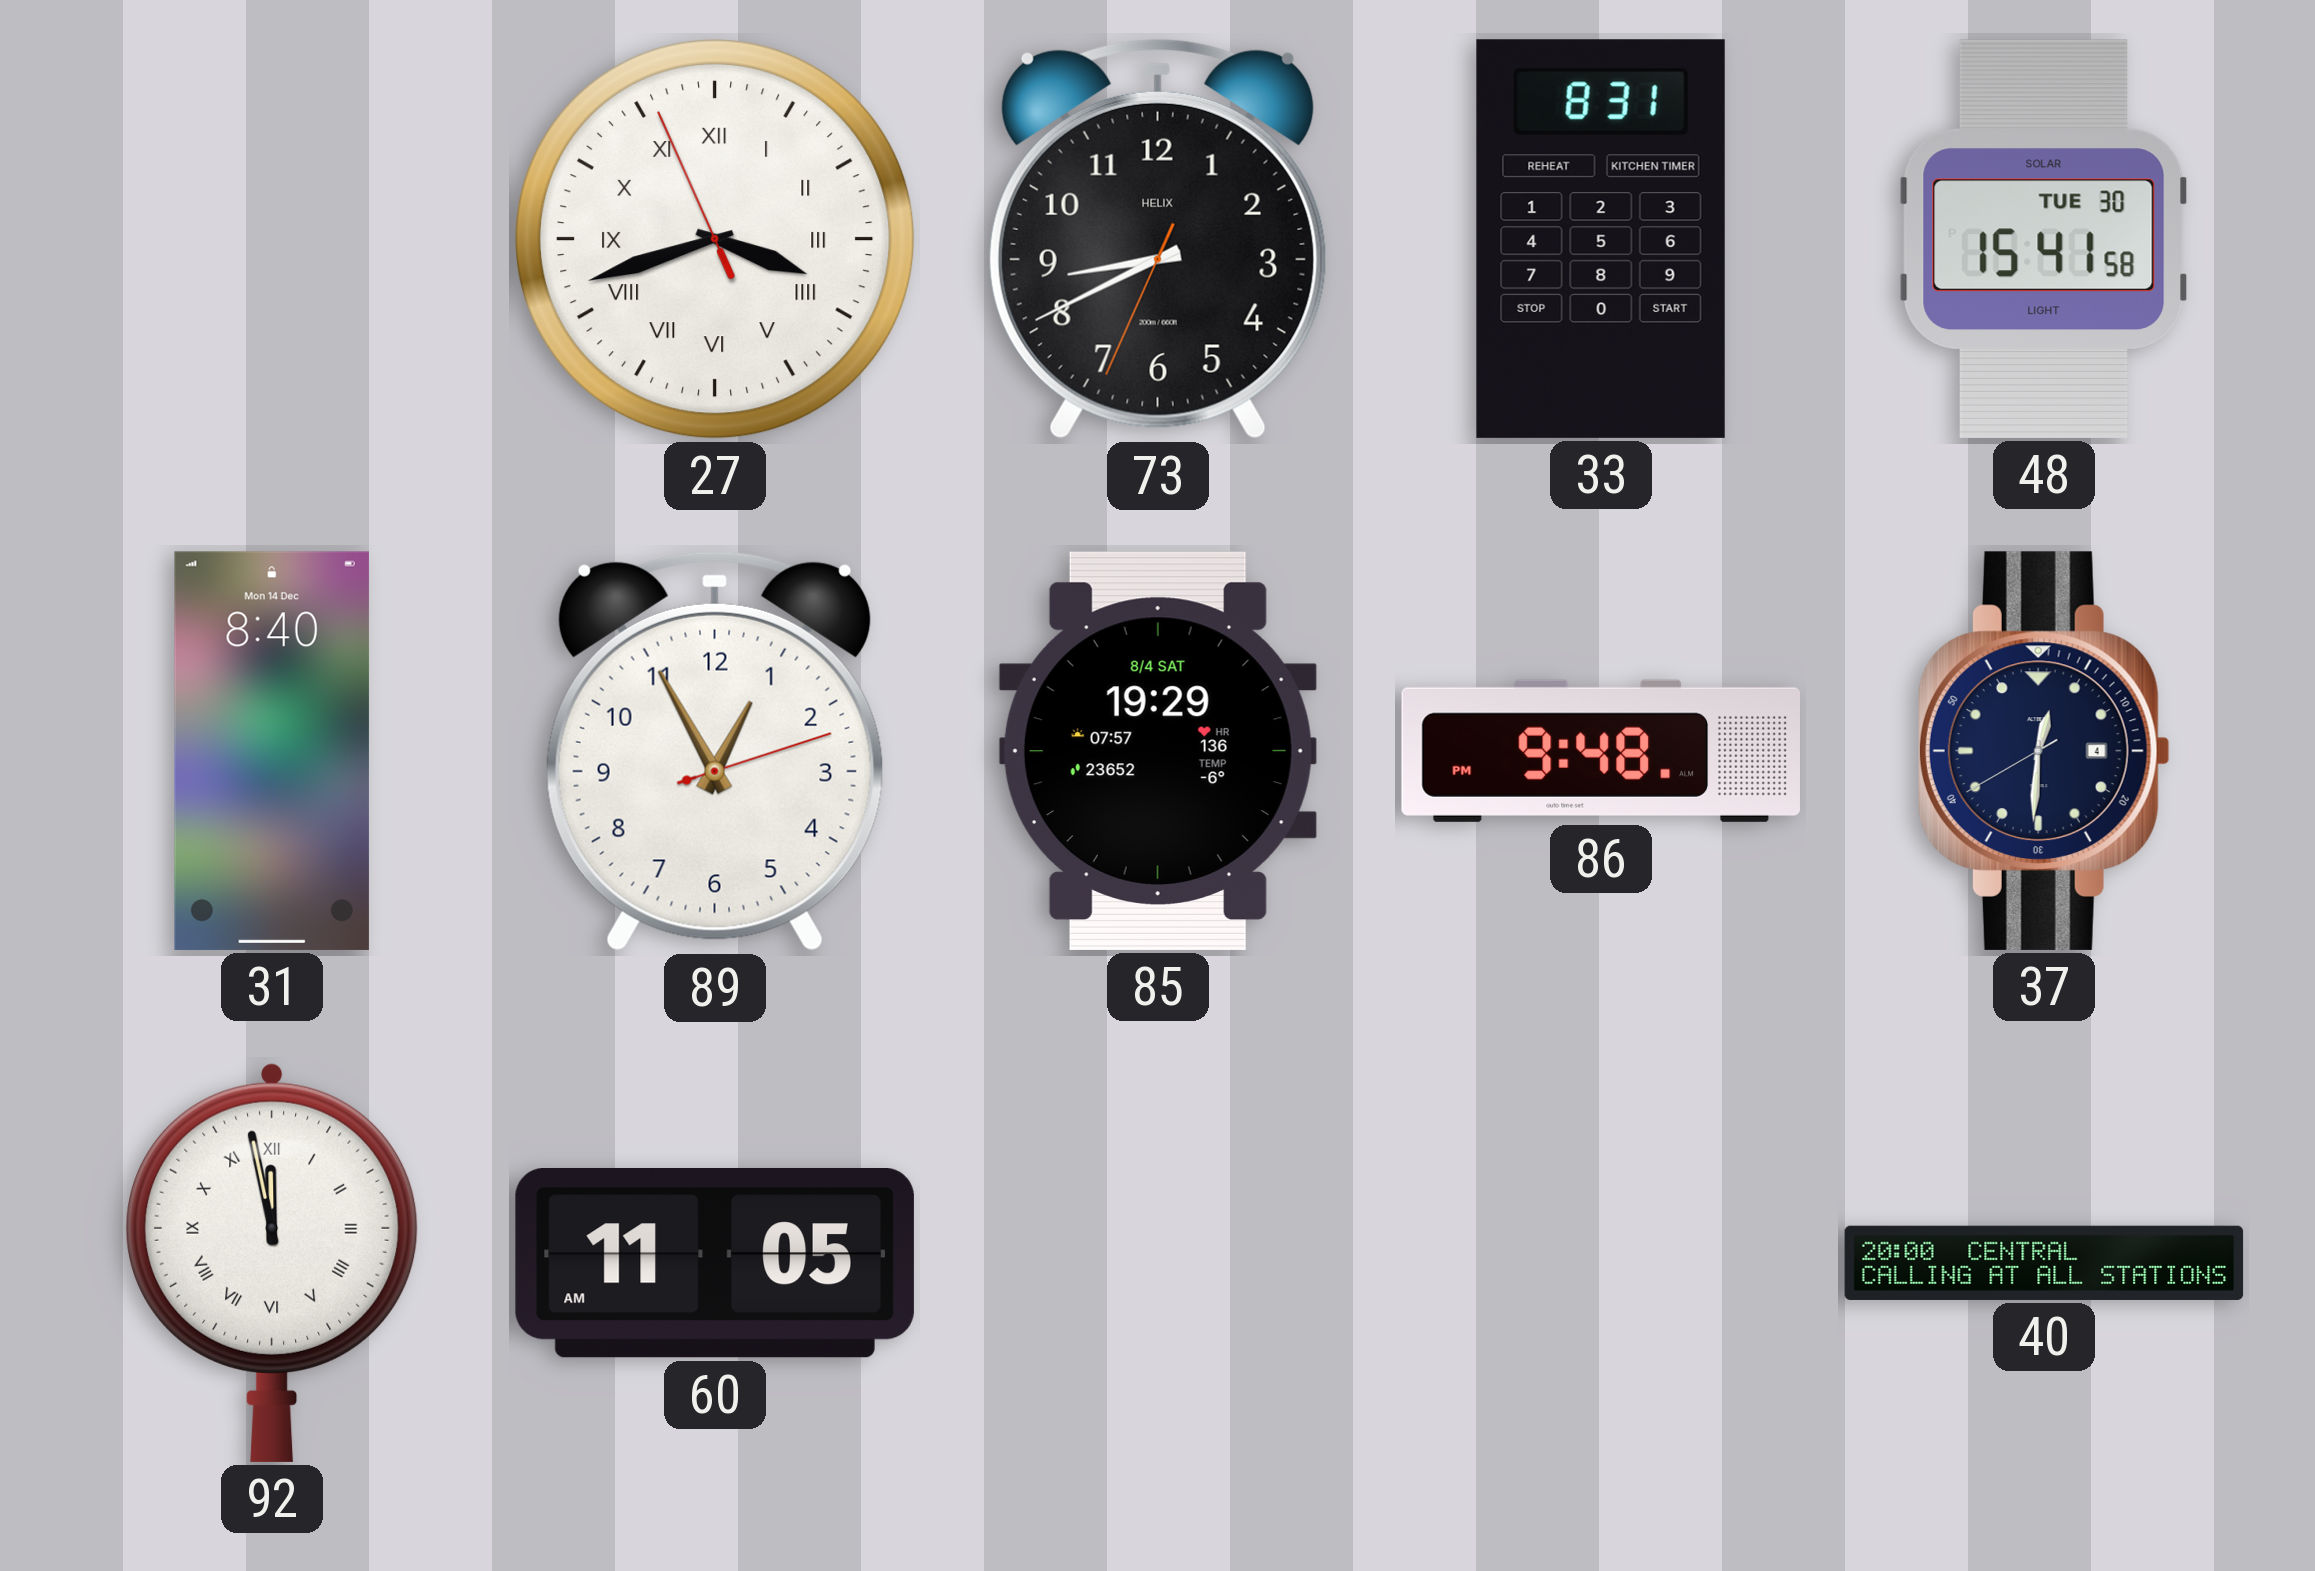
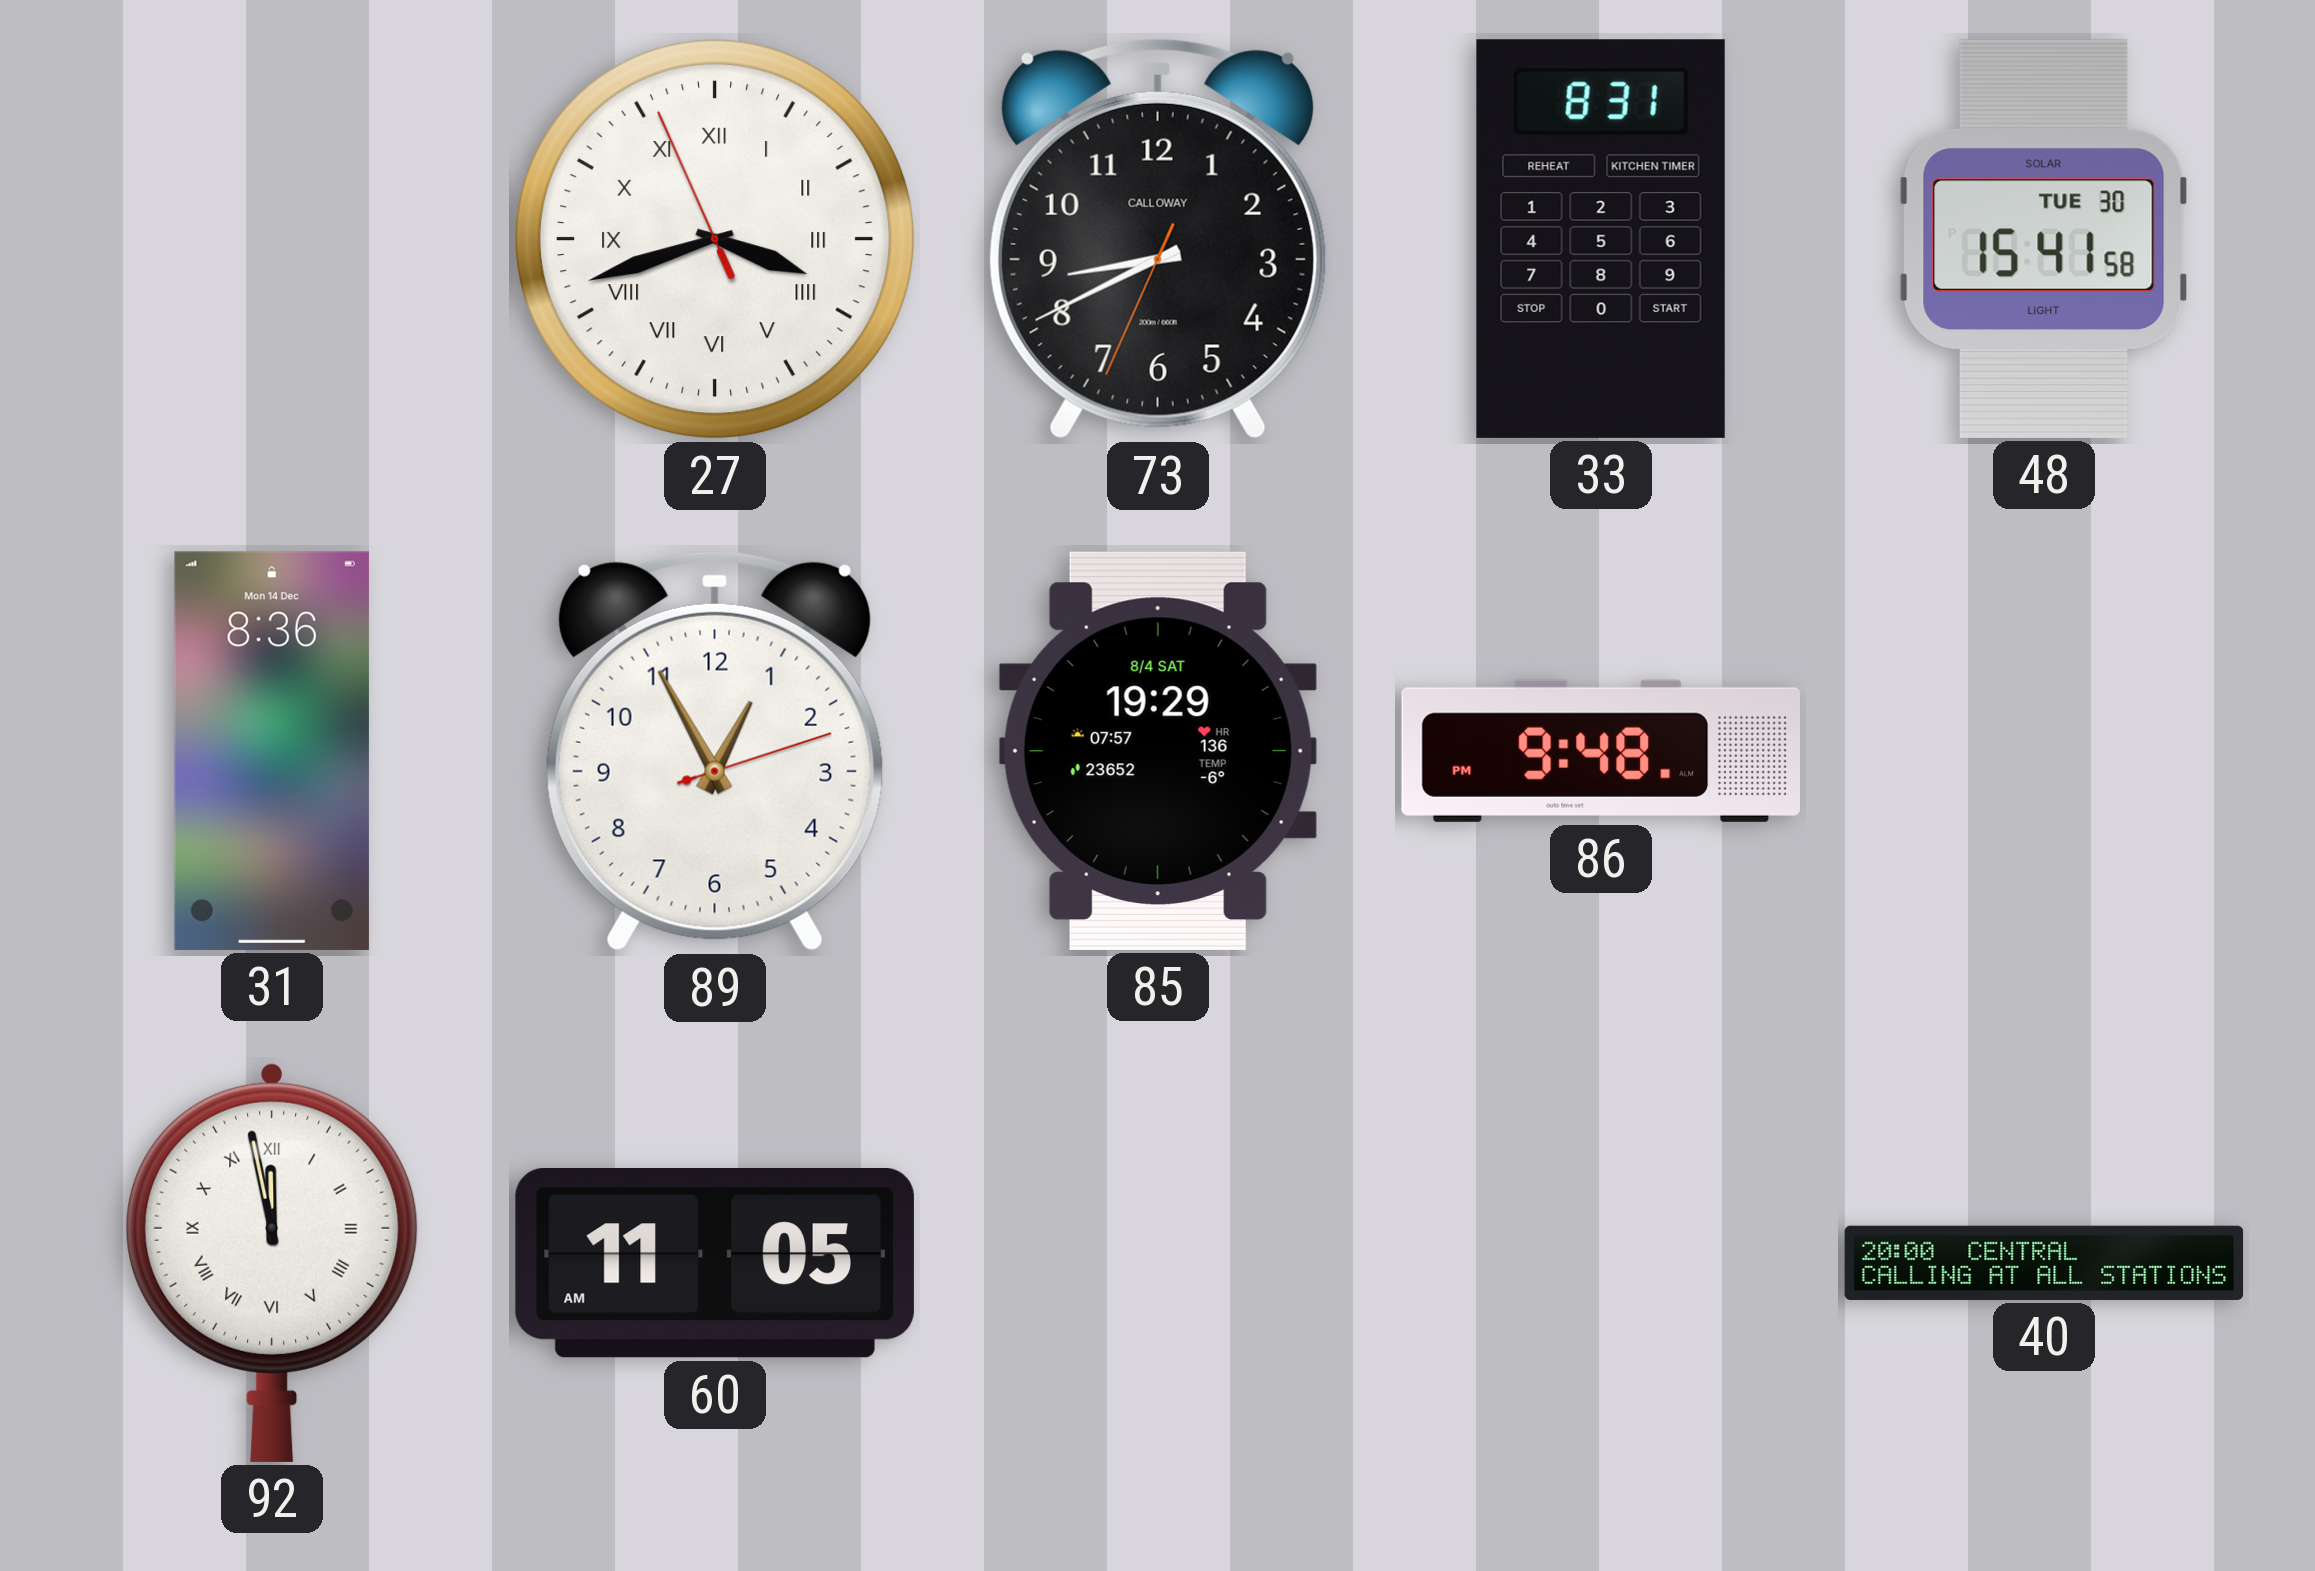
73 brand: HELIX -> CALLOWAY
31: 8:40 -> 8:36
37: 12:30 -> none
